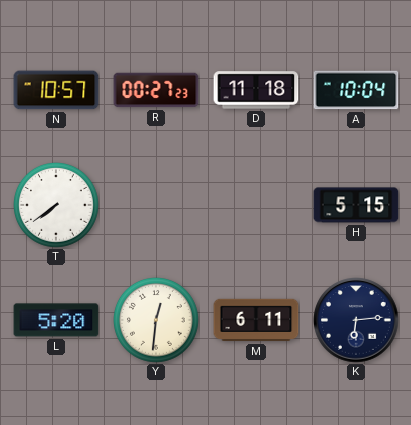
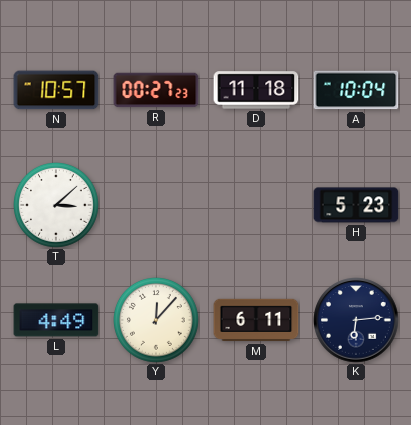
T: 7:39 -> 3:08
H: 5:15 -> 5:23
L: 5:20 -> 4:49
Y: 12:31 -> 12:07
